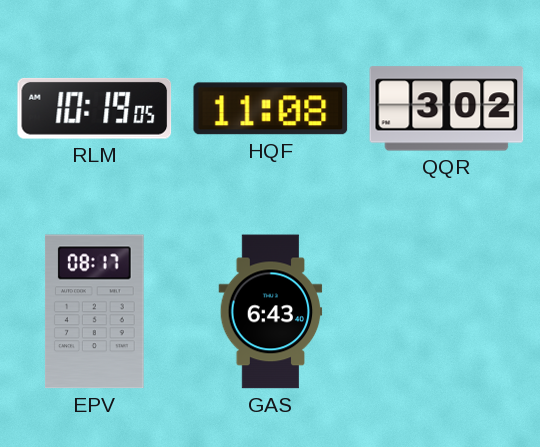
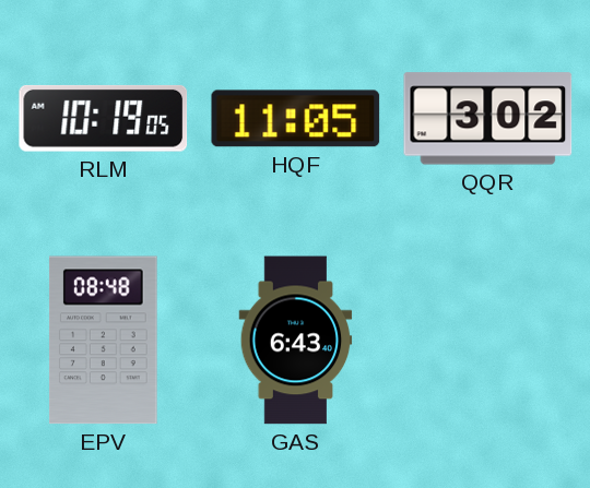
HQF: 11:08 -> 11:05
EPV: 08:17 -> 08:48
